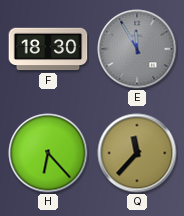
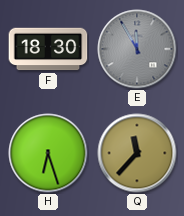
H: 6:23 -> 6:27
